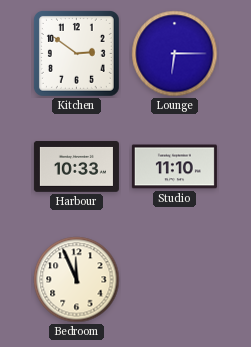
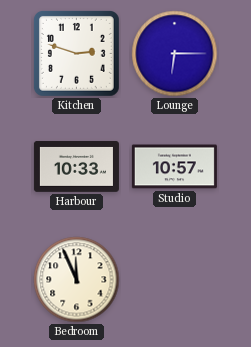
Kitchen: 2:51 -> 2:48
Studio: 11:10 -> 10:57
